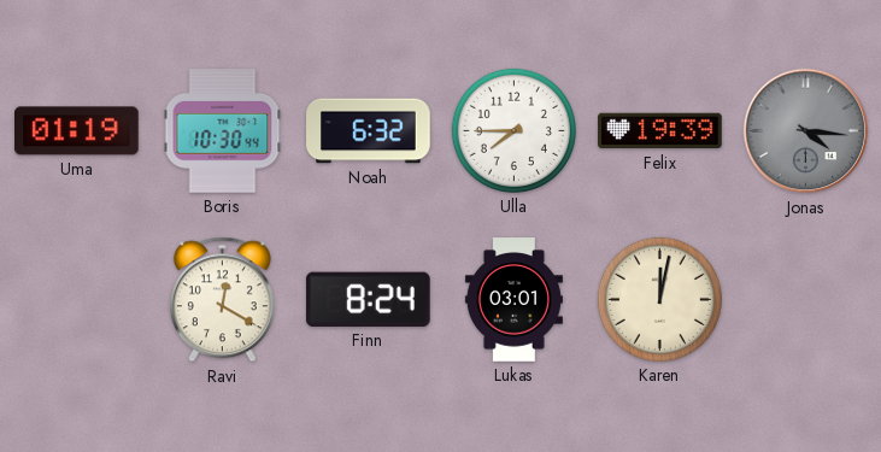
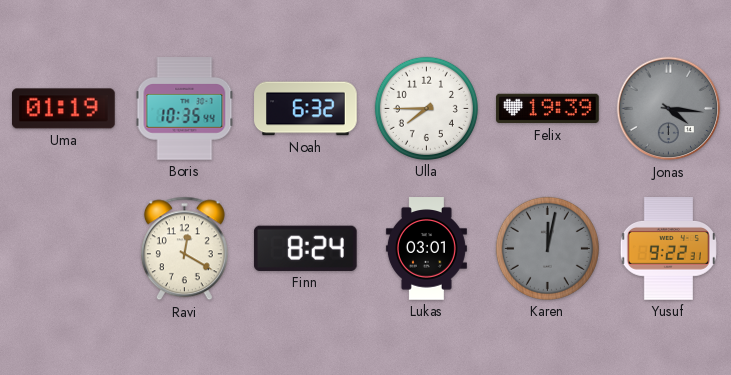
Boris: 10:30 -> 10:35
Karen dial: cream -> grey
Yusuf: none -> 9:22
